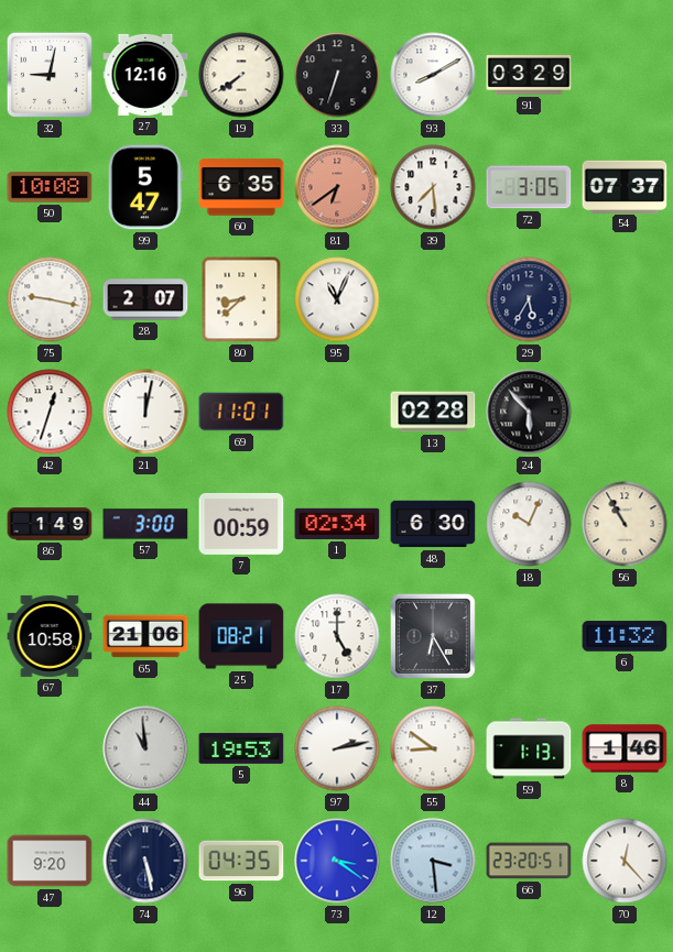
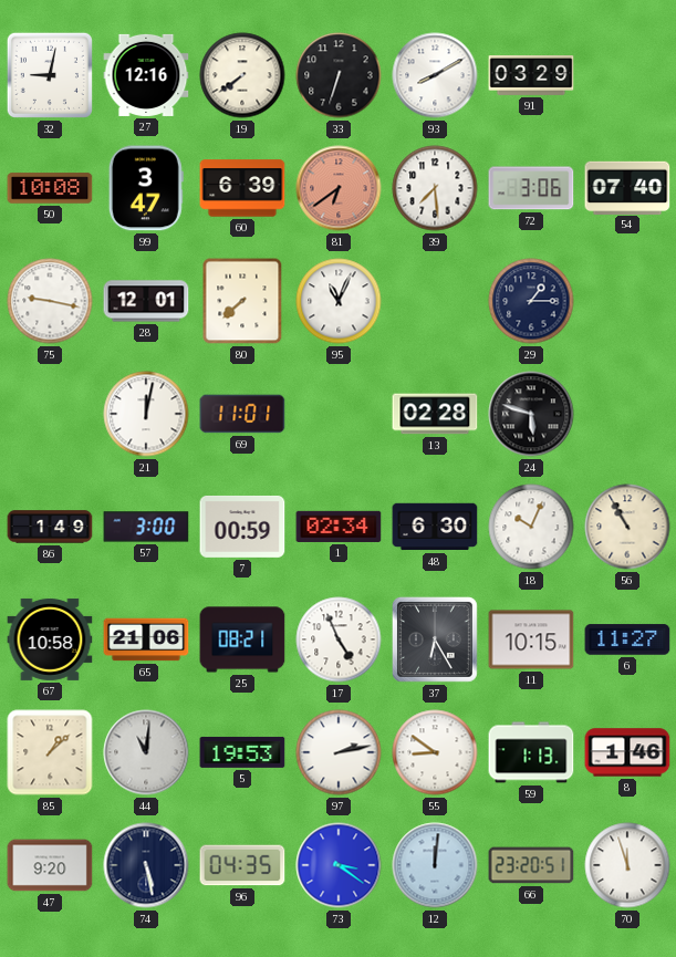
99: 5:47 -> 3:47
60: 6:35 -> 6:39
72: 3:05 -> 3:06
54: 07:37 -> 07:40
28: 2:07 -> 12:01
80: 8:38 -> 7:38
29: 5:35 -> 1:15
42: 12:33 -> none
24: 5:53 -> 5:48
17: 5:00 -> 4:56
11: none -> 10:15
6: 11:32 -> 11:27
85: none -> 1:08
44: 10:59 -> 11:01
12: 3:29 -> 12:01
70: 12:23 -> 11:57
